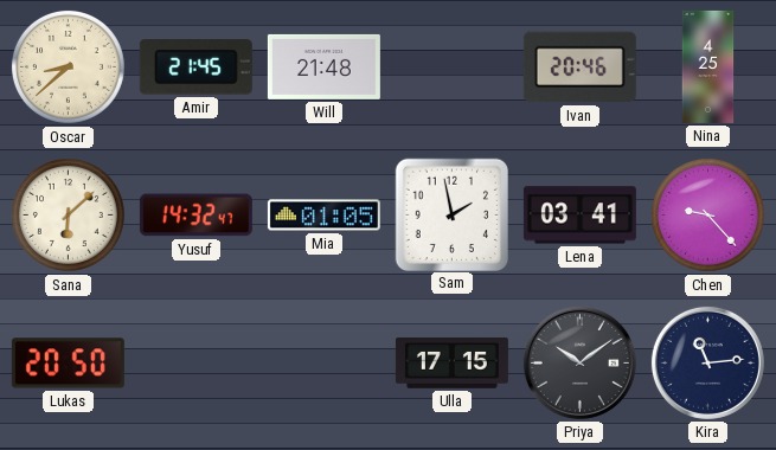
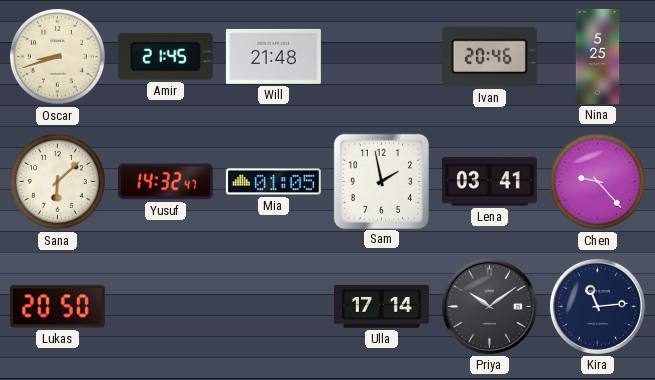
Oscar: 8:38 -> 8:42
Nina: 4:25 -> 5:25
Ulla: 17:15 -> 17:14
